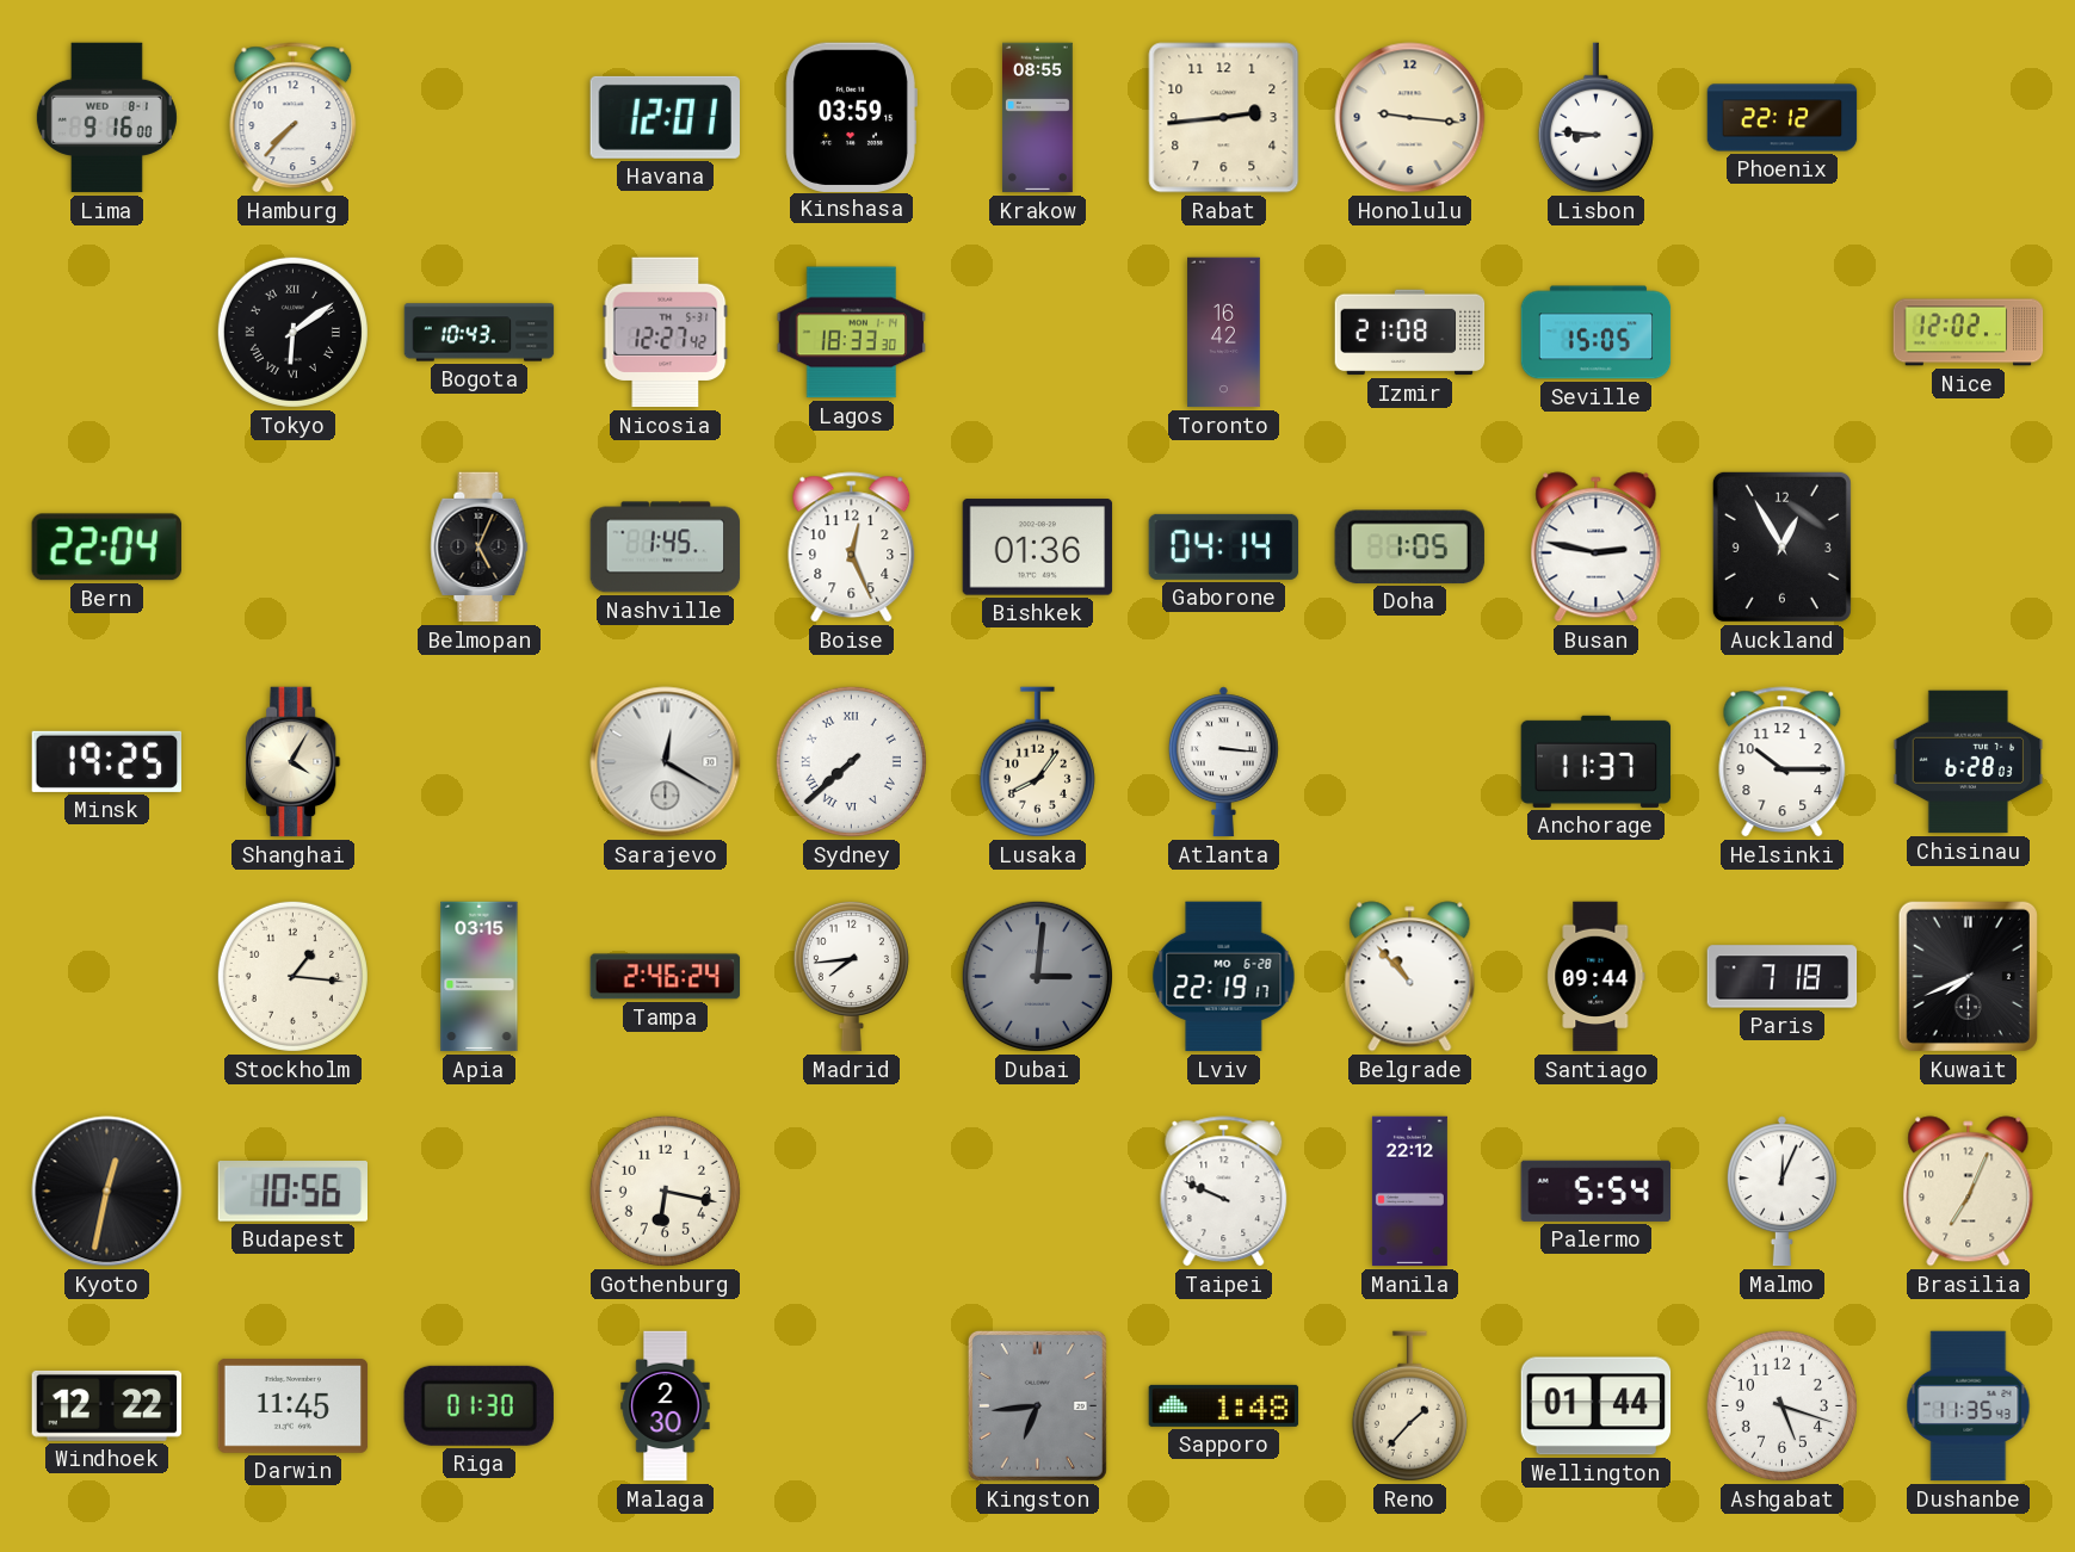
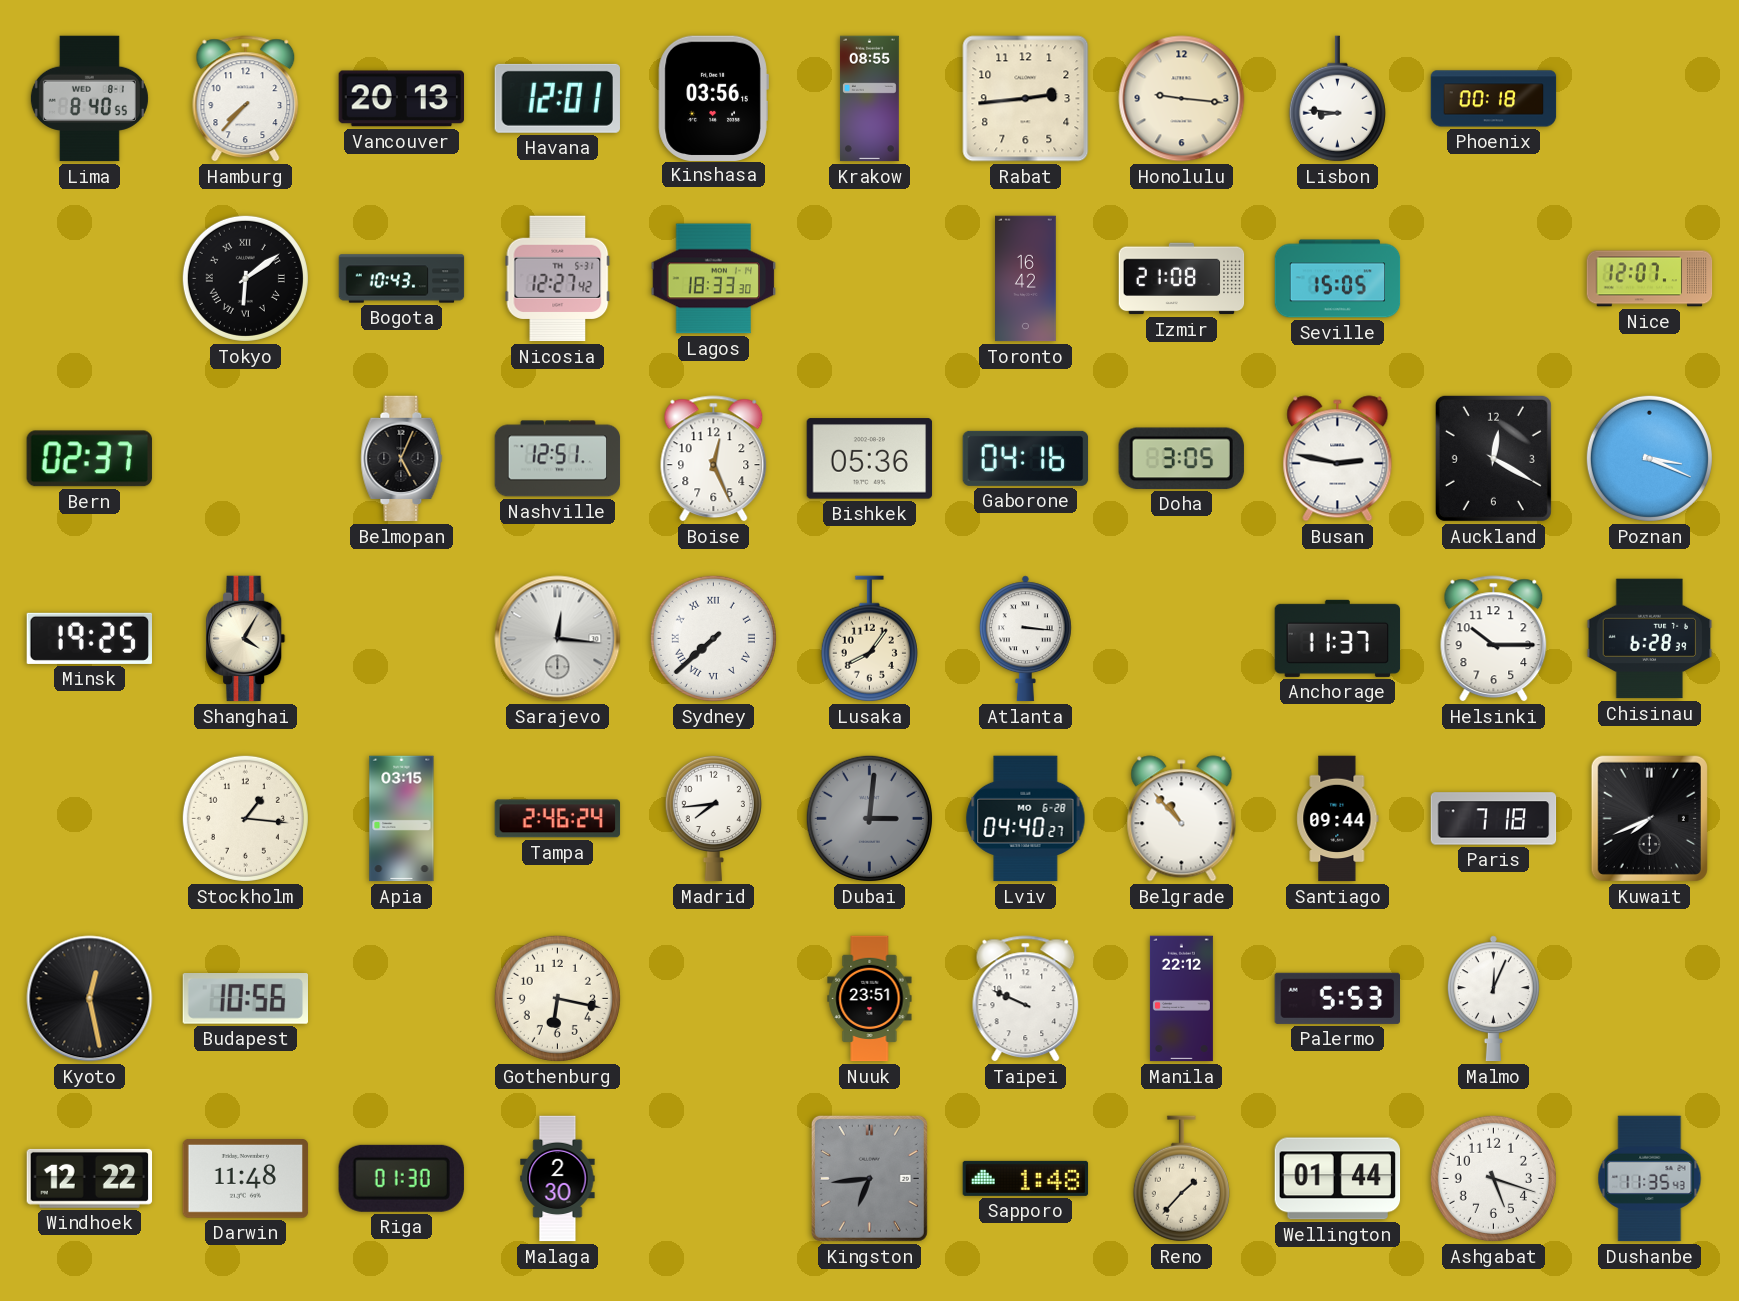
Lima: 9:16 -> 8:40
Vancouver: none -> 20:13
Kinshasa: 03:59 -> 03:56
Phoenix: 22:12 -> 00:18
Nice: 12:02 -> 12:07
Bern: 22:04 -> 02:37
Nashville: 1:45 -> 12:51
Bishkek: 01:36 -> 05:36
Gaborone: 04:14 -> 04:16
Doha: 1:05 -> 3:05
Auckland: 12:55 -> 12:20
Poznan: none -> 3:19
Sarajevo: 12:20 -> 12:16
Chisinau: 6:28:03 -> 6:28:39
Lviv: 22:19 -> 04:40
Kyoto: 12:32 -> 12:28
Nuuk: none -> 23:51
Palermo: 5:54 -> 5:53
Brasilia: 7:04 -> none
Darwin: 11:45 -> 11:48
